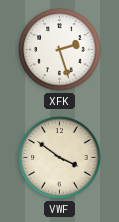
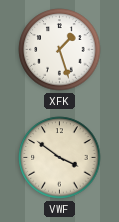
XFK: 2:27 -> 1:27
